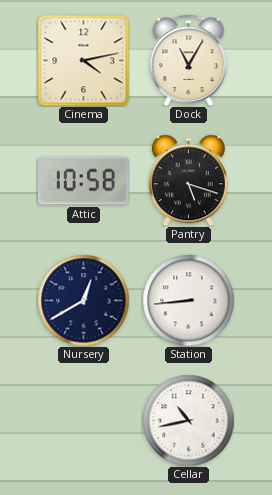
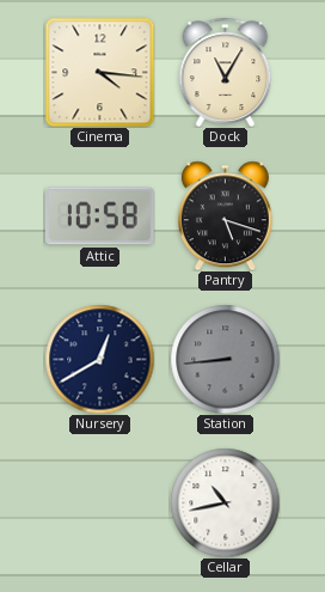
Cinema: 4:13 -> 4:16
Station dial: white -> grey
